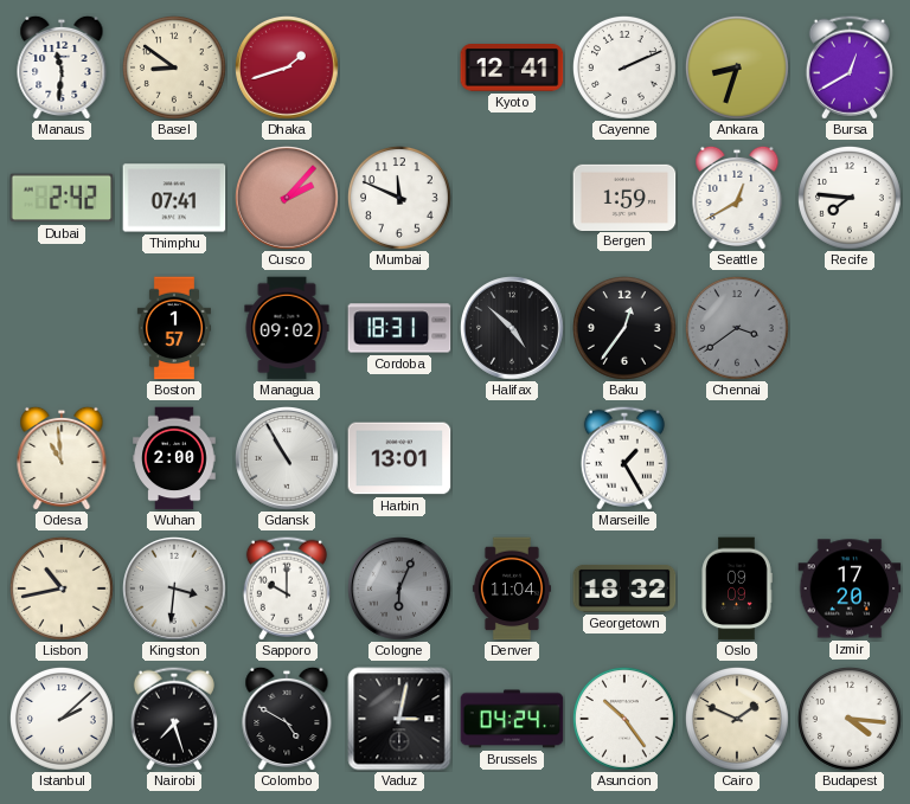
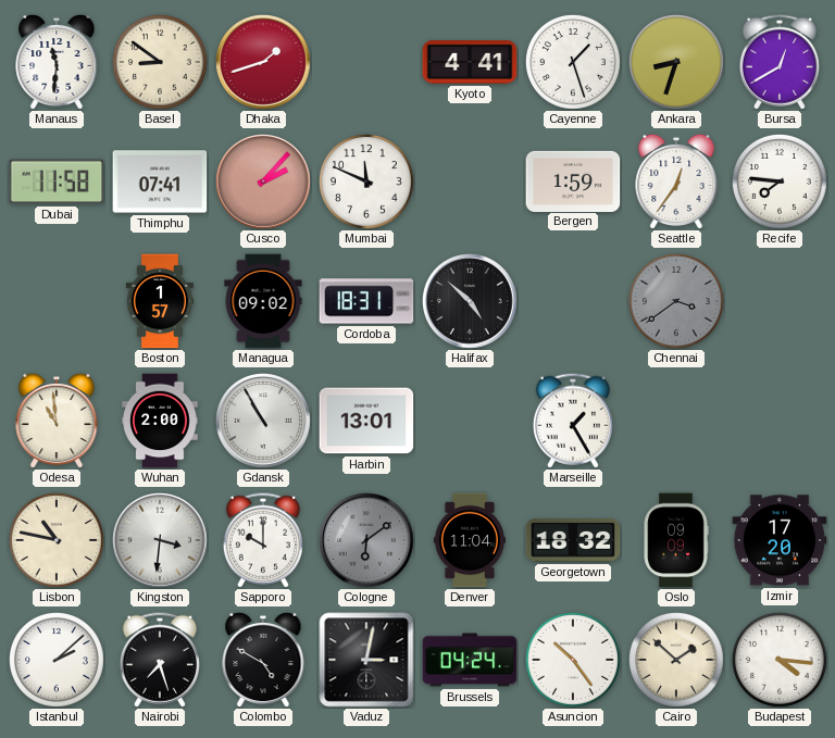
Kyoto: 12:41 -> 4:41
Cayenne: 2:11 -> 1:27
Dubai: 2:42 -> 11:58
Seattle: 12:40 -> 12:36
Baku: 12:36 -> none
Lisbon: 10:43 -> 10:47
Cologne: 6:04 -> 6:09
Cairo: 1:49 -> 1:52
